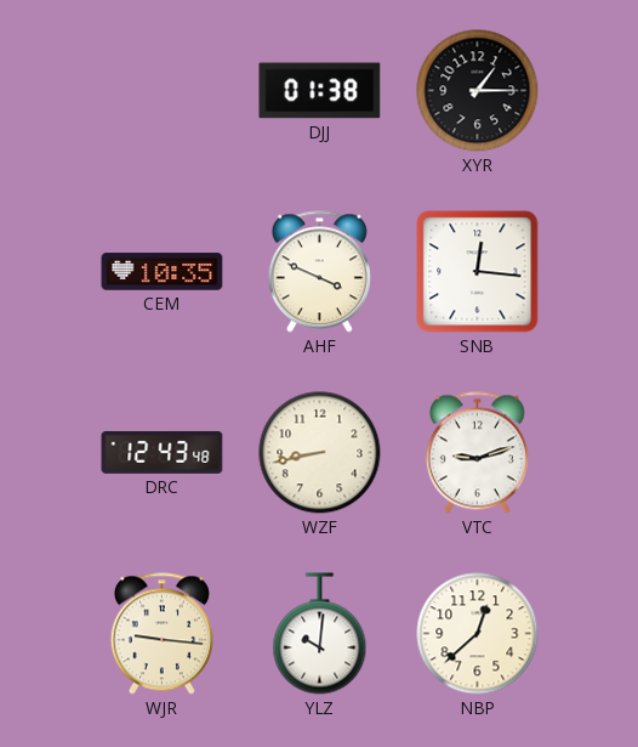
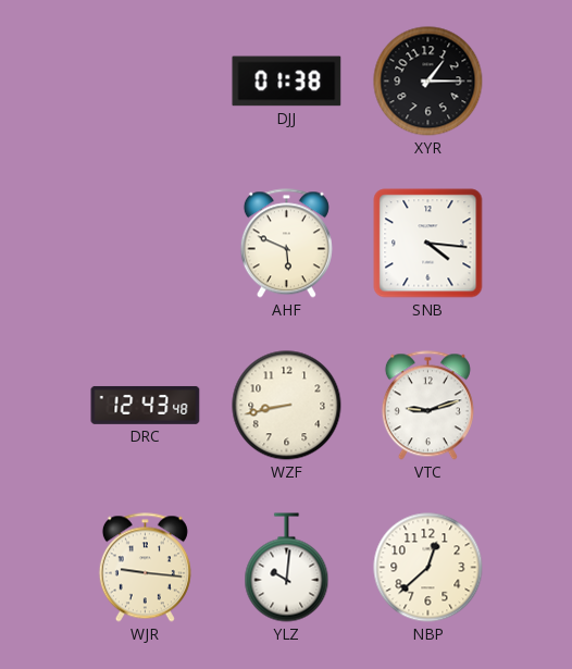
CEM: 10:35 -> none
AHF: 3:49 -> 5:49
SNB: 12:16 -> 4:16
